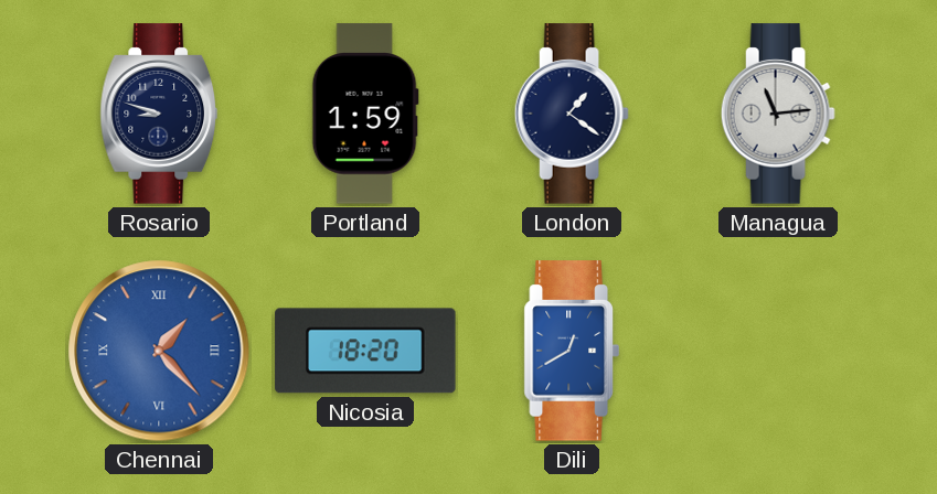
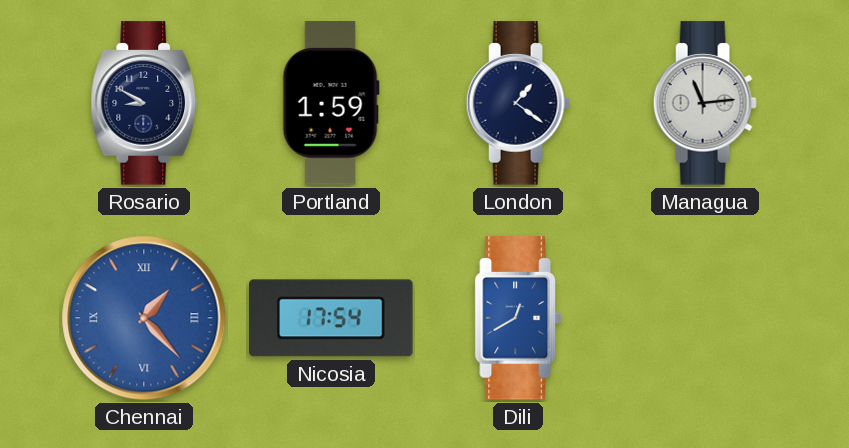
Rosario: 8:48 -> 8:50
Nicosia: 18:20 -> 17:54
